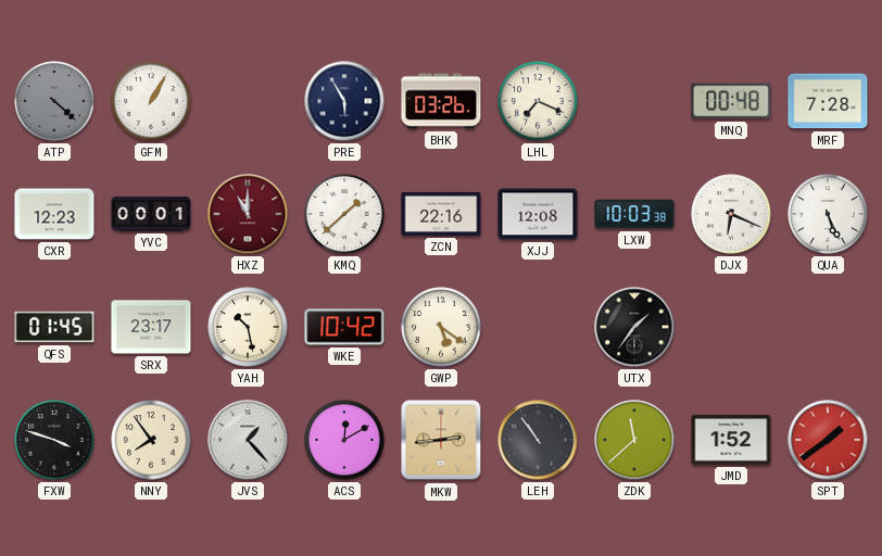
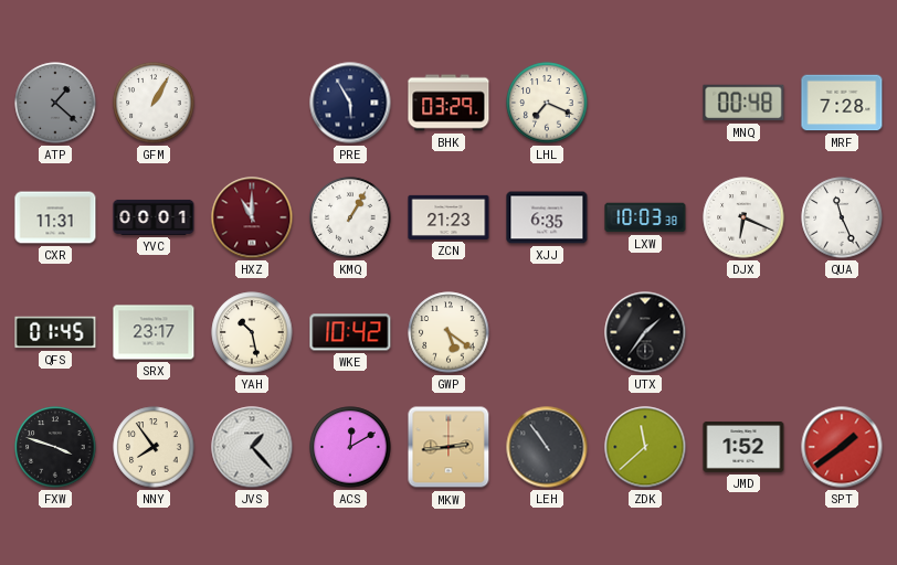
ATP: 4:22 -> 1:22
BHK: 03:26 -> 03:29
CXR: 12:23 -> 11:31
KMQ: 1:38 -> 1:05
ZCN: 22:16 -> 21:23
XJJ: 12:08 -> 6:35
QUA: 5:26 -> 11:26
